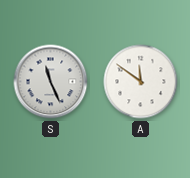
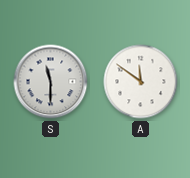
S: 11:26 -> 11:30
